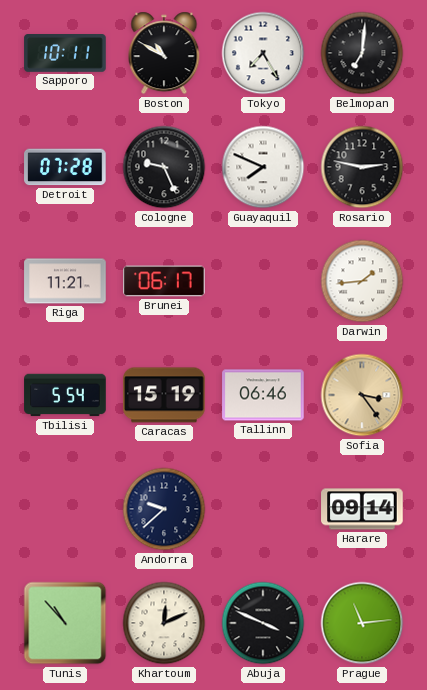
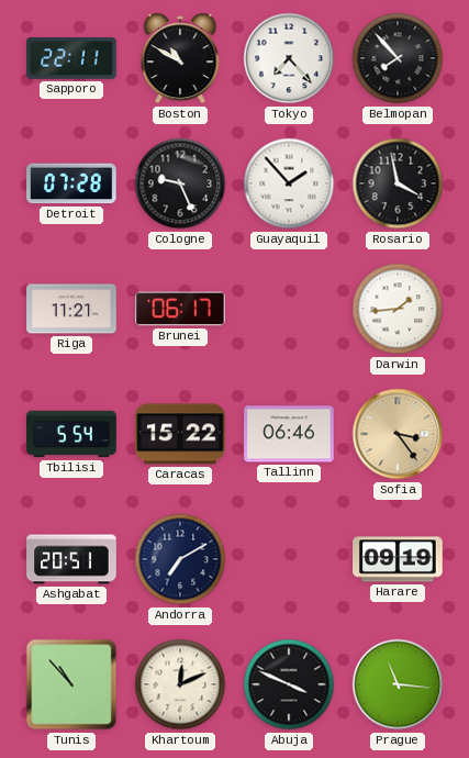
Sapporo: 10:11 -> 22:11
Tokyo: 7:25 -> 7:23
Belmopan: 7:01 -> 7:53
Guayaquil: 7:49 -> 1:53
Rosario: 2:47 -> 3:58
Caracas: 15:19 -> 15:22
Ashgabat: none -> 20:51
Andorra: 9:38 -> 7:10
Harare: 09:14 -> 09:19
Prague: 11:14 -> 11:16
